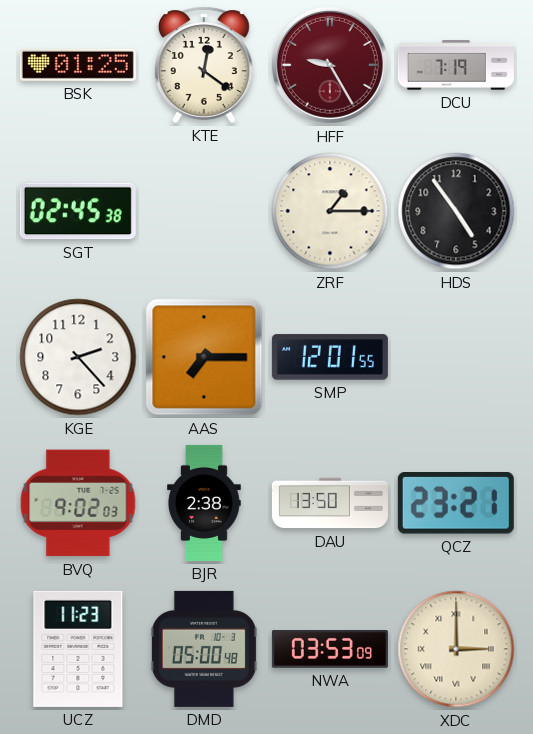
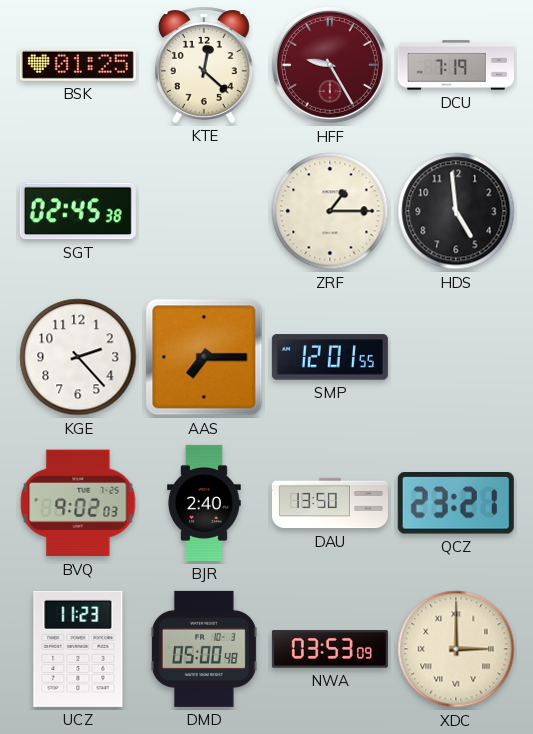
KTE: 12:21 -> 12:22
HDS: 4:54 -> 4:59
BJR: 2:38 -> 2:40
